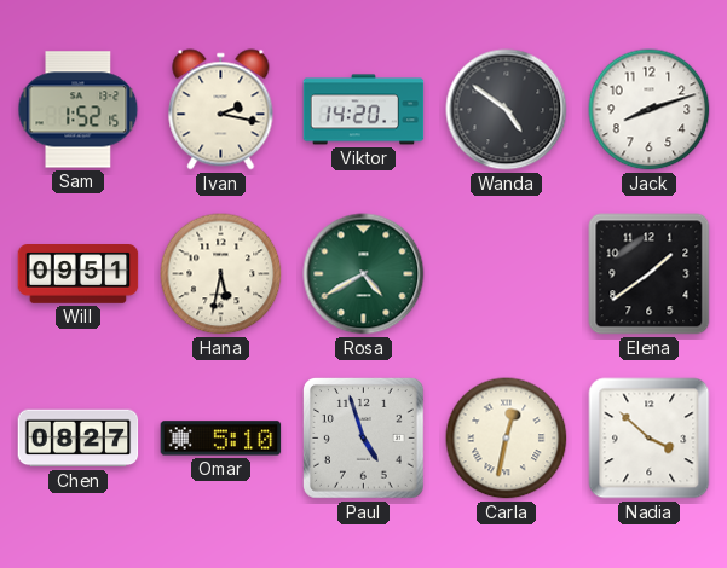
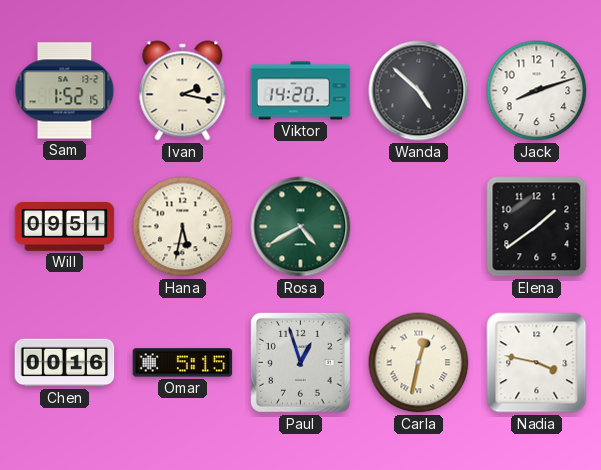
Wanda: 4:51 -> 4:52
Chen: 08:27 -> 00:16
Omar: 5:10 -> 5:15
Paul: 4:57 -> 12:57
Nadia: 3:52 -> 3:47
